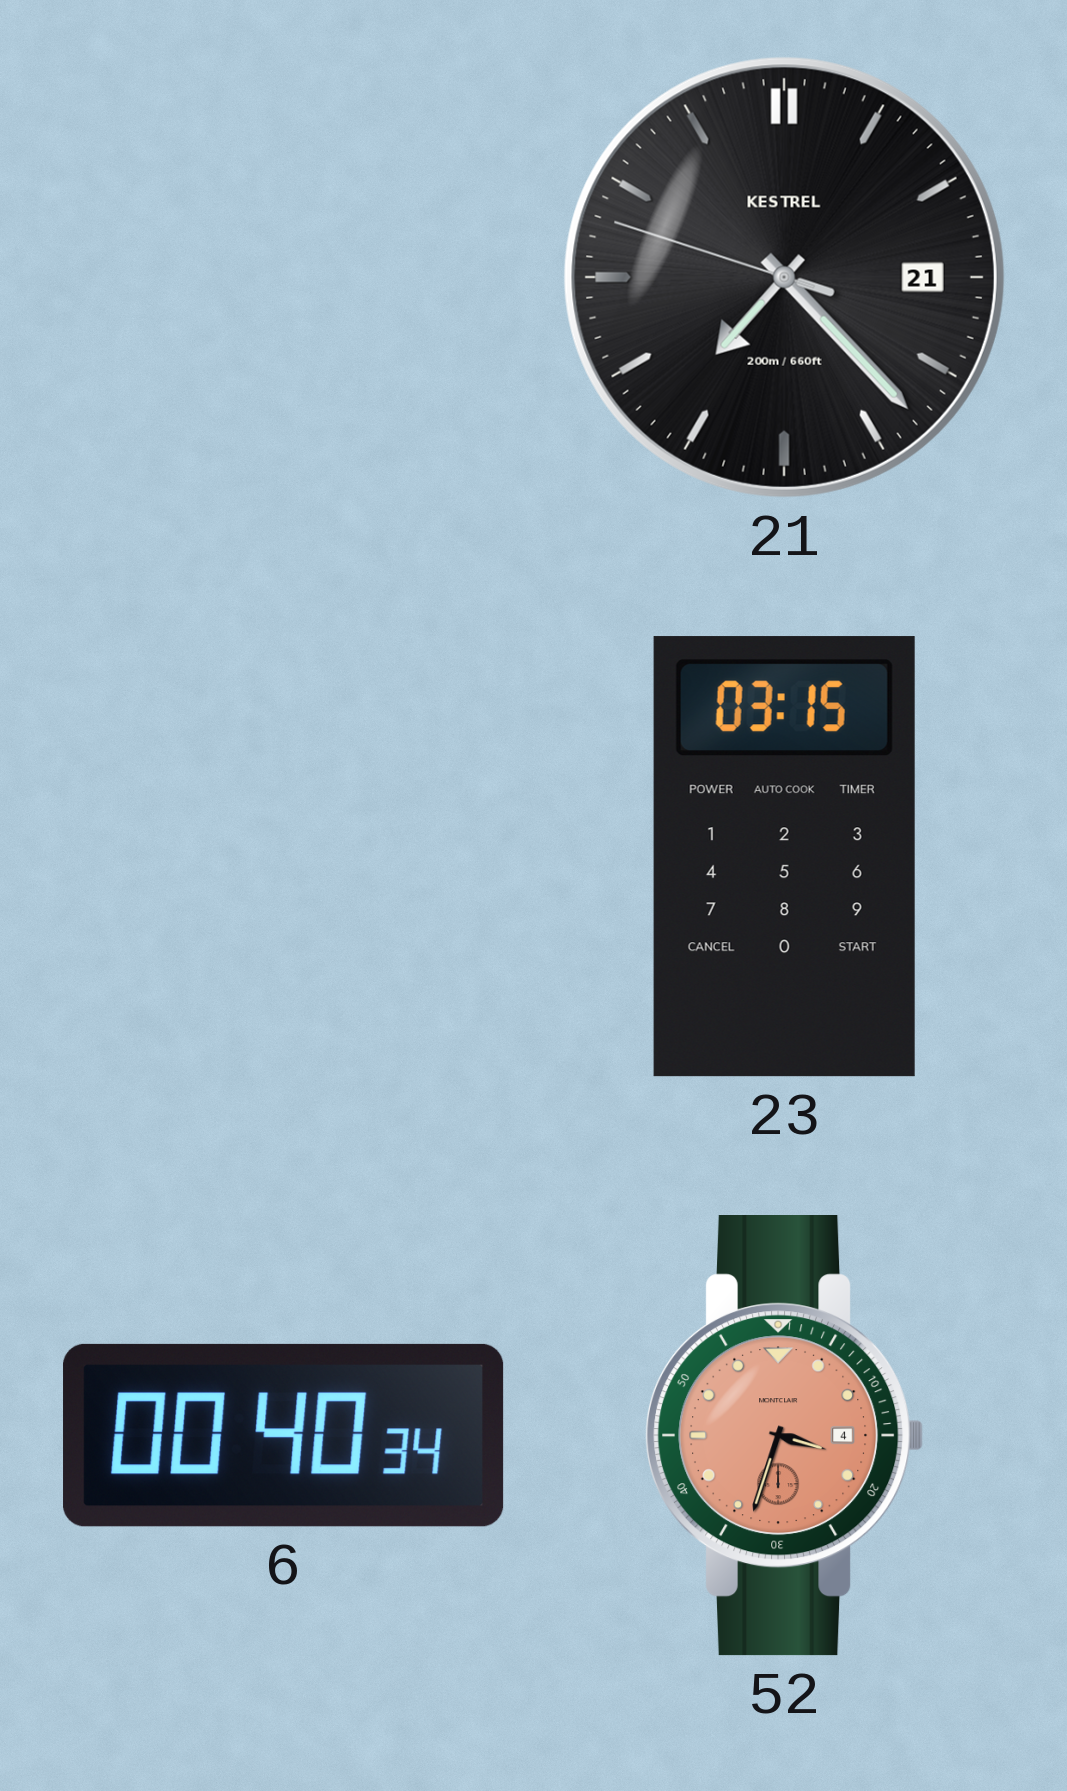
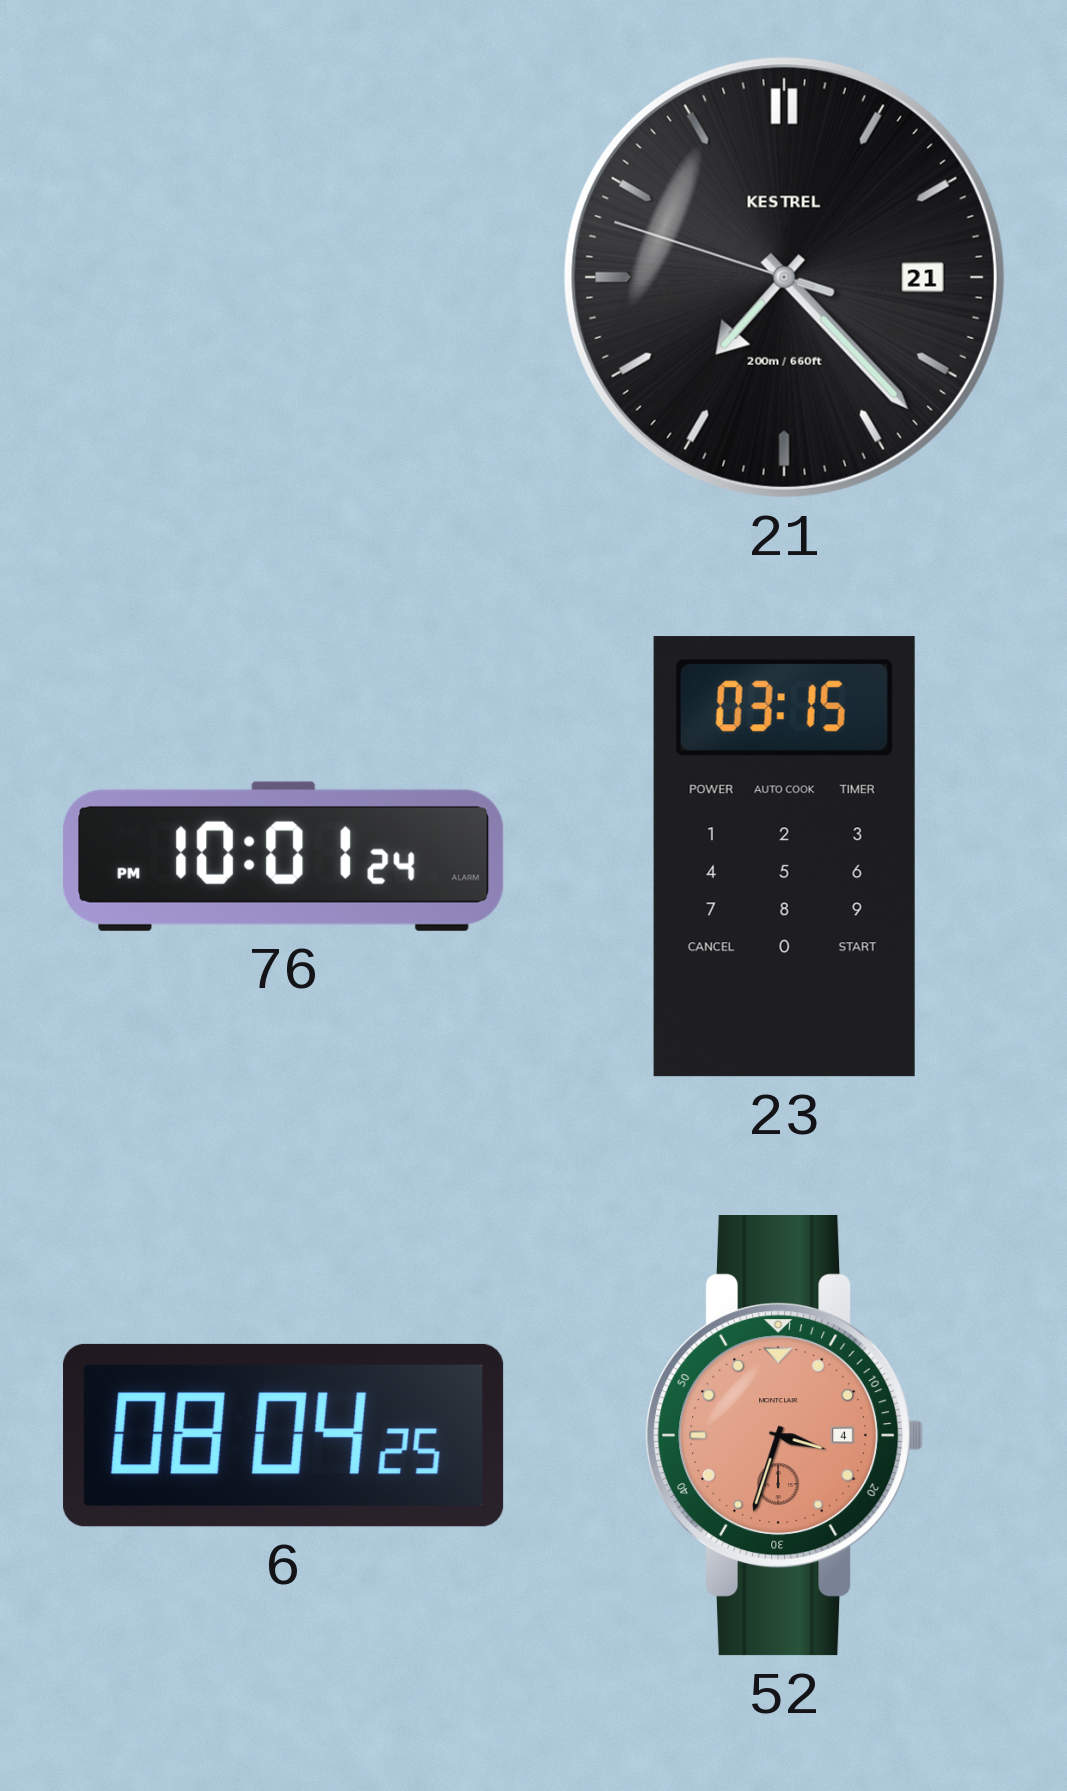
76: none -> 10:01
6: 00:40 -> 08:04
